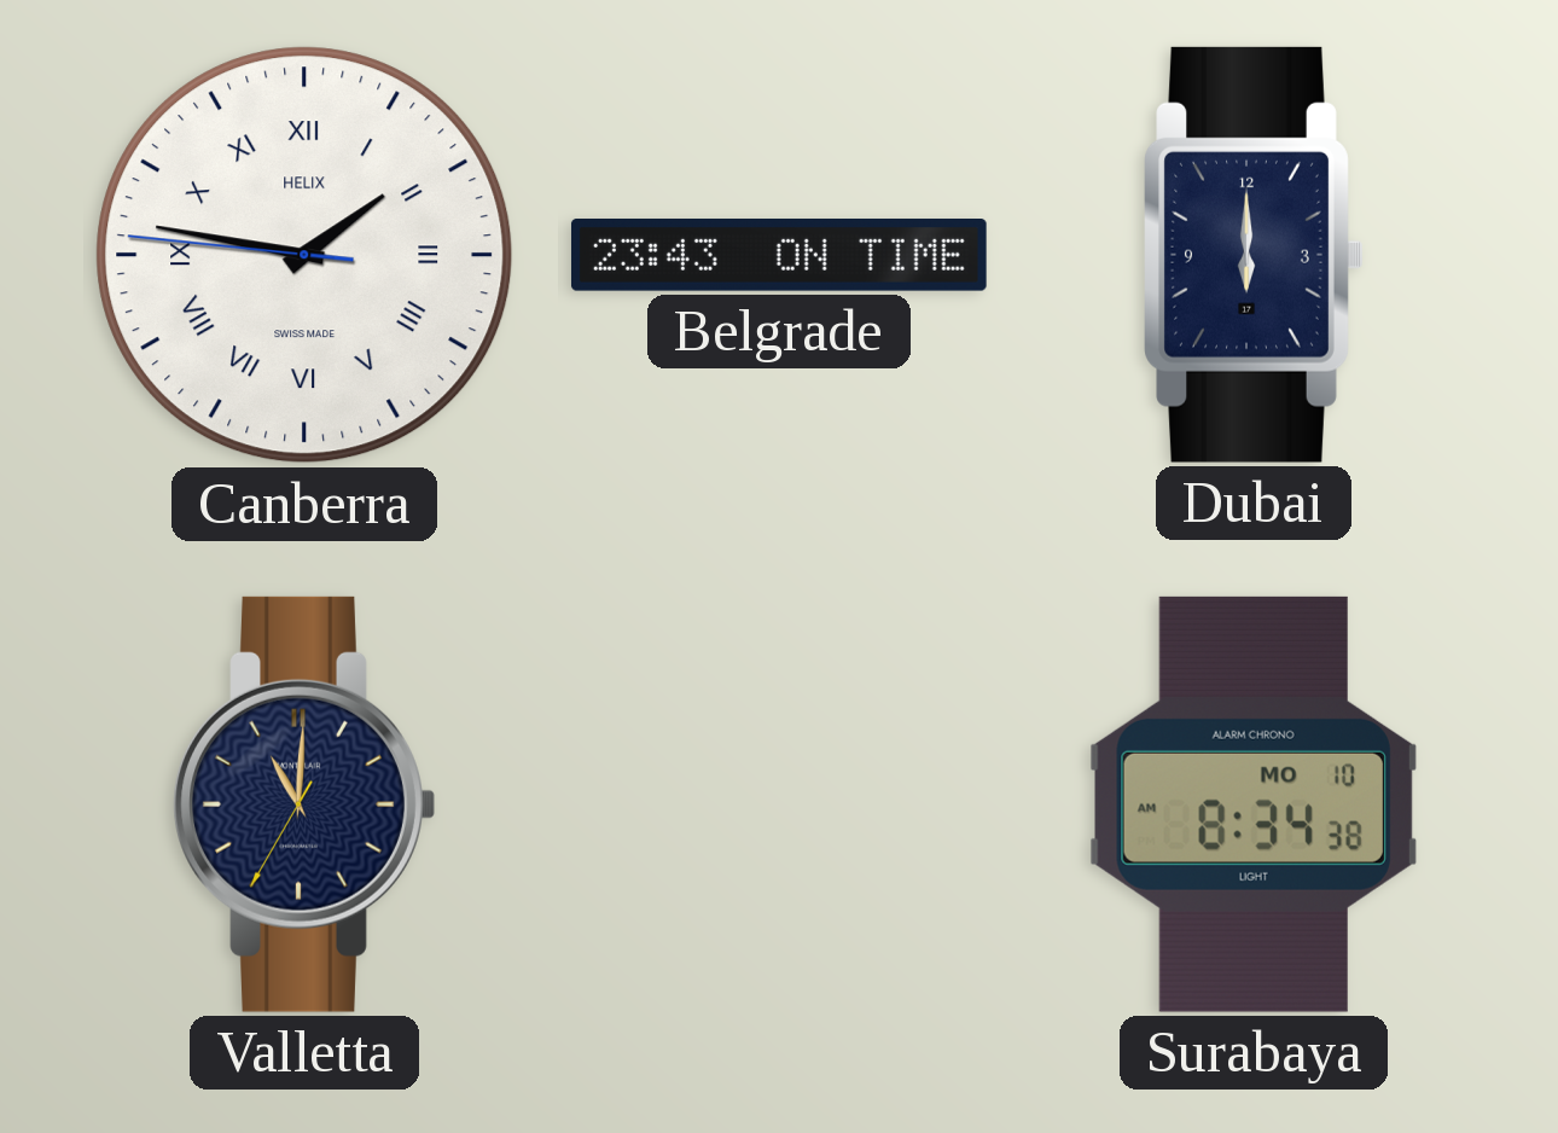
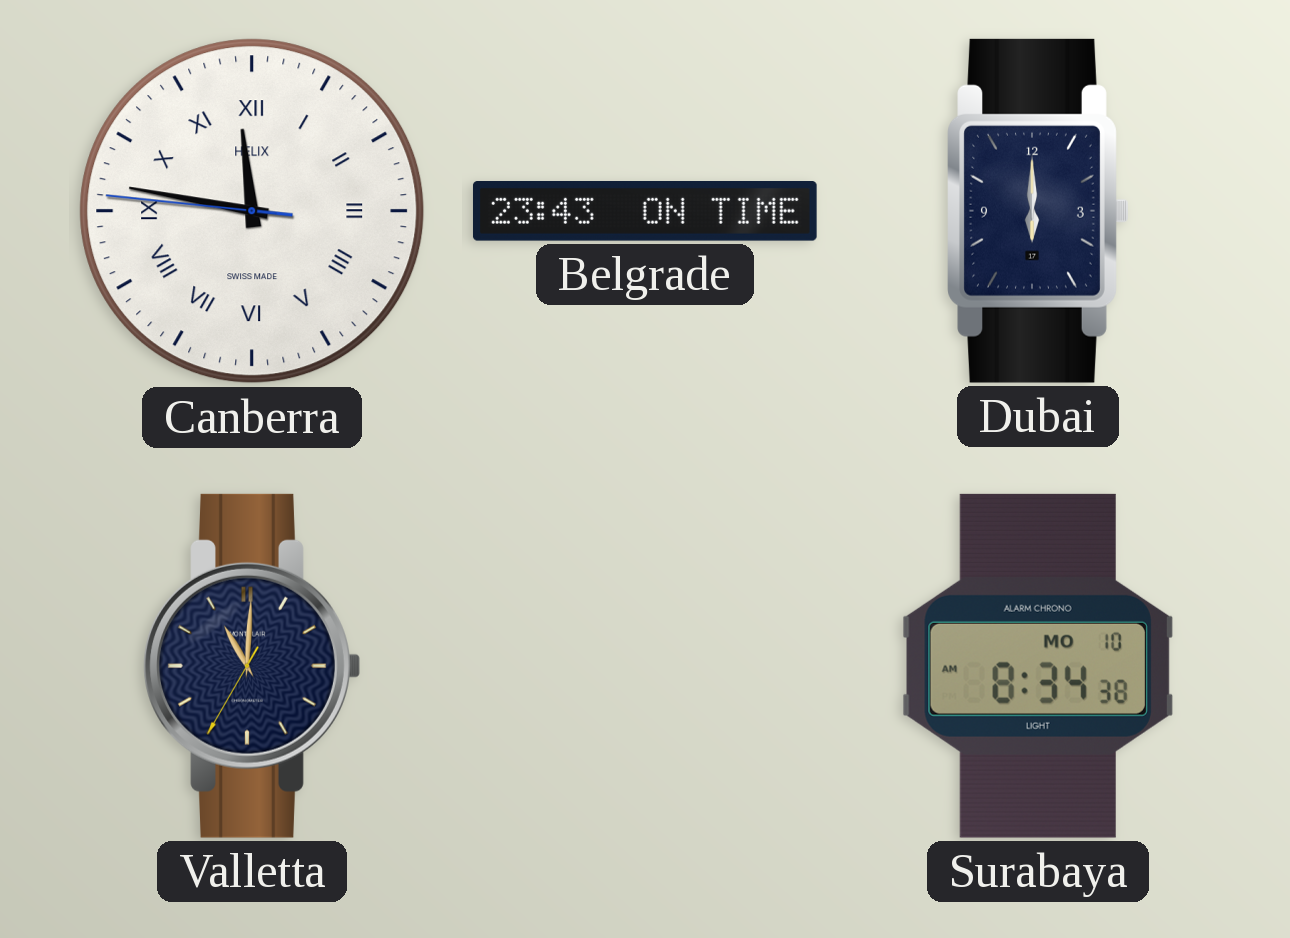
Canberra: 1:46 -> 11:46
